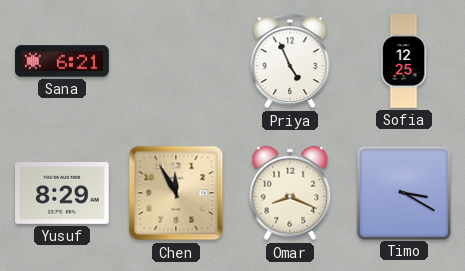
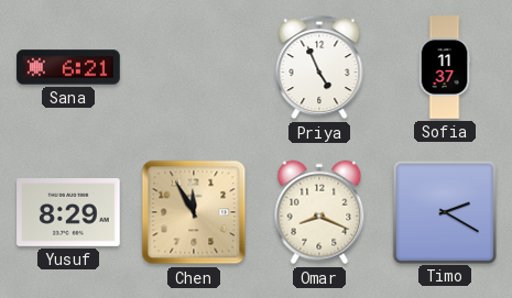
Sofia: 12:25 -> 11:37
Timo: 3:20 -> 2:20
